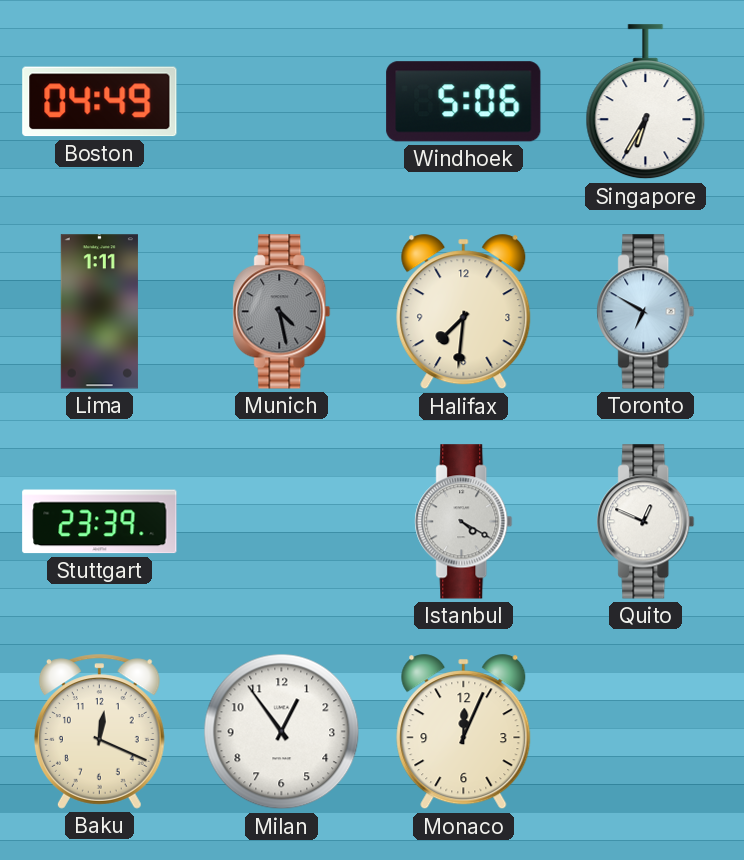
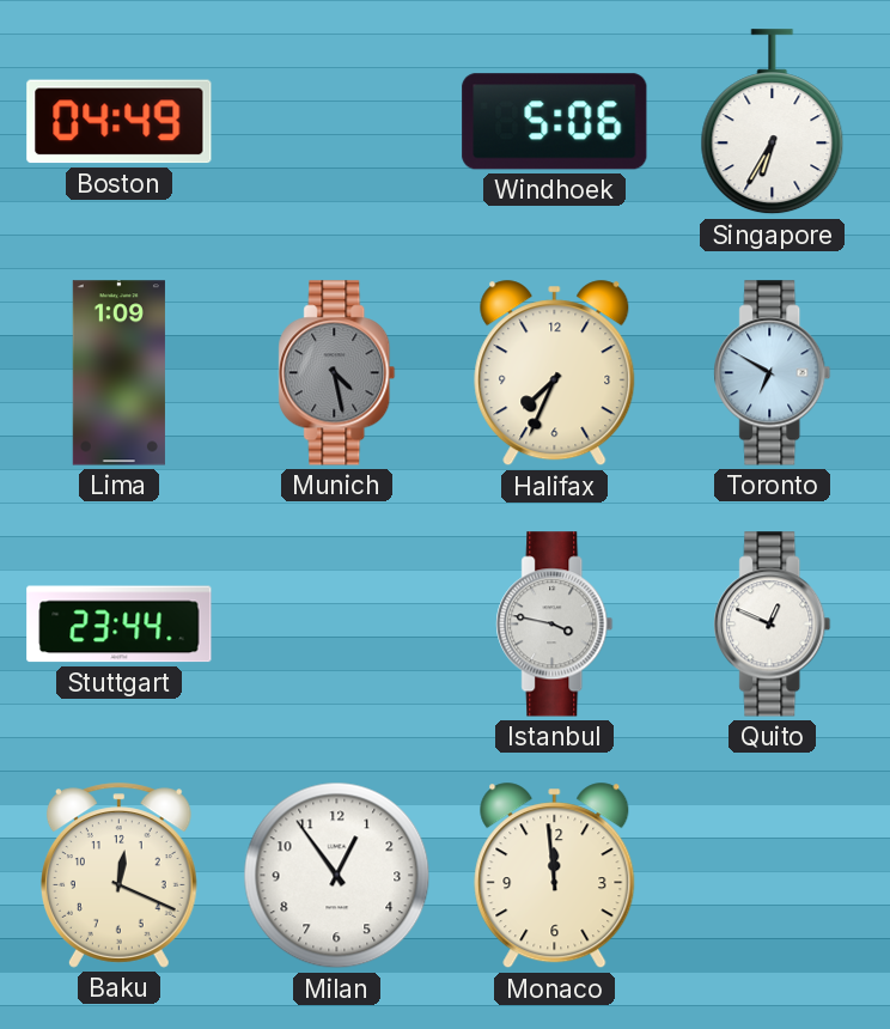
Lima: 1:11 -> 1:09
Halifax: 7:31 -> 7:34
Stuttgart: 23:39 -> 23:44
Istanbul: 4:20 -> 3:47
Monaco: 12:04 -> 11:59
